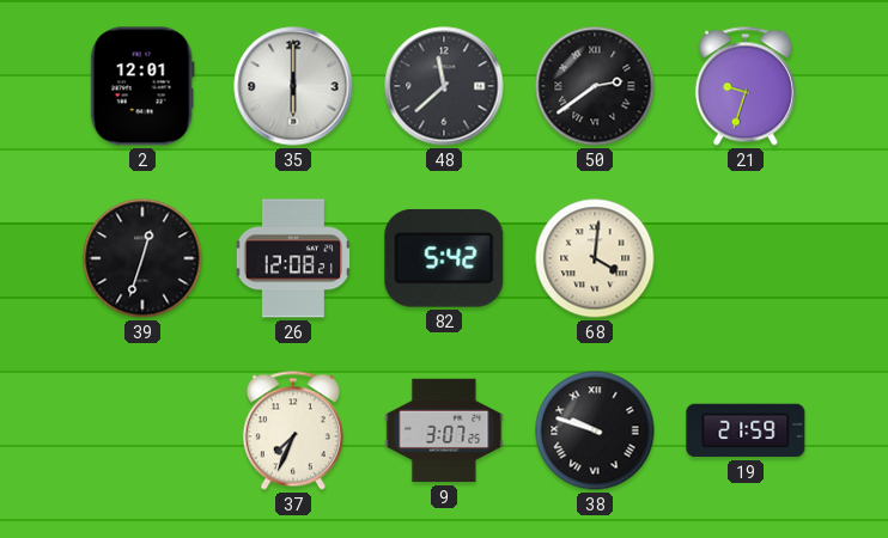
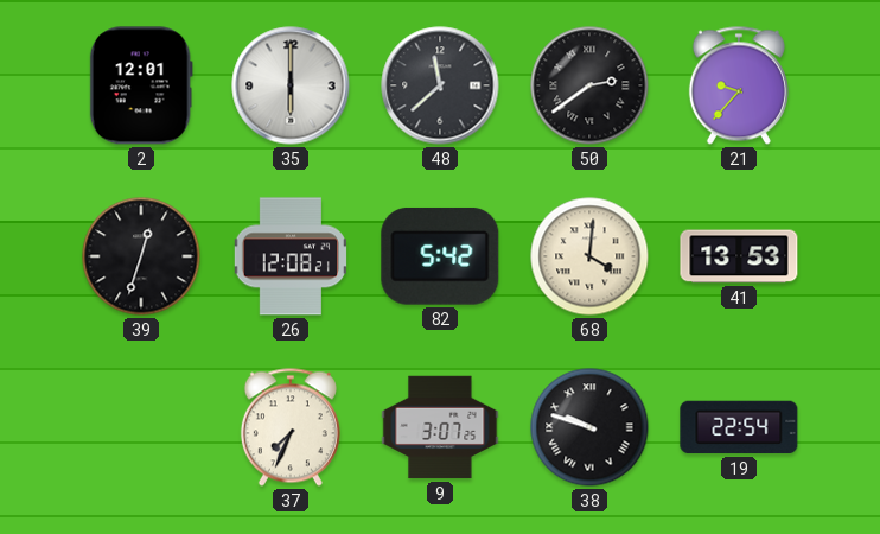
21: 9:33 -> 9:37
41: none -> 13:53
19: 21:59 -> 22:54
